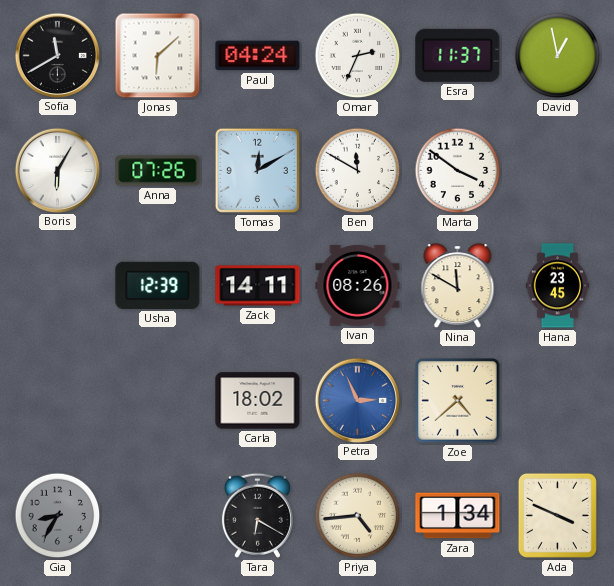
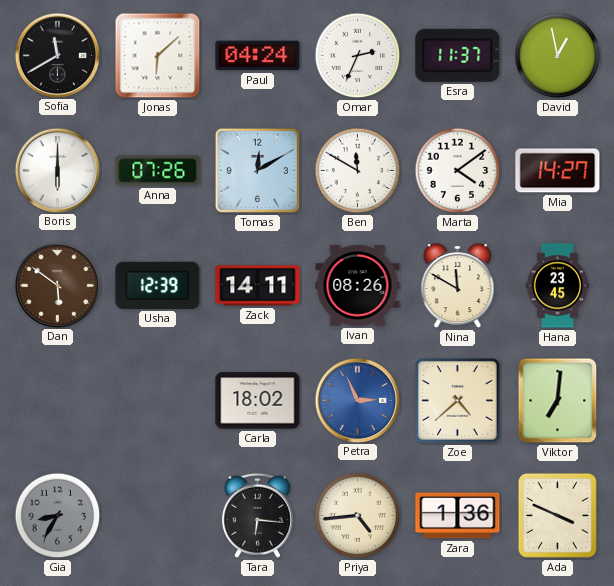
Boris: 6:05 -> 6:00
Marta: 3:51 -> 4:09
Mia: none -> 14:27
Dan: none -> 5:51
Viktor: none -> 7:01
Tara: 6:20 -> 6:16
Zara: 1:34 -> 1:36
